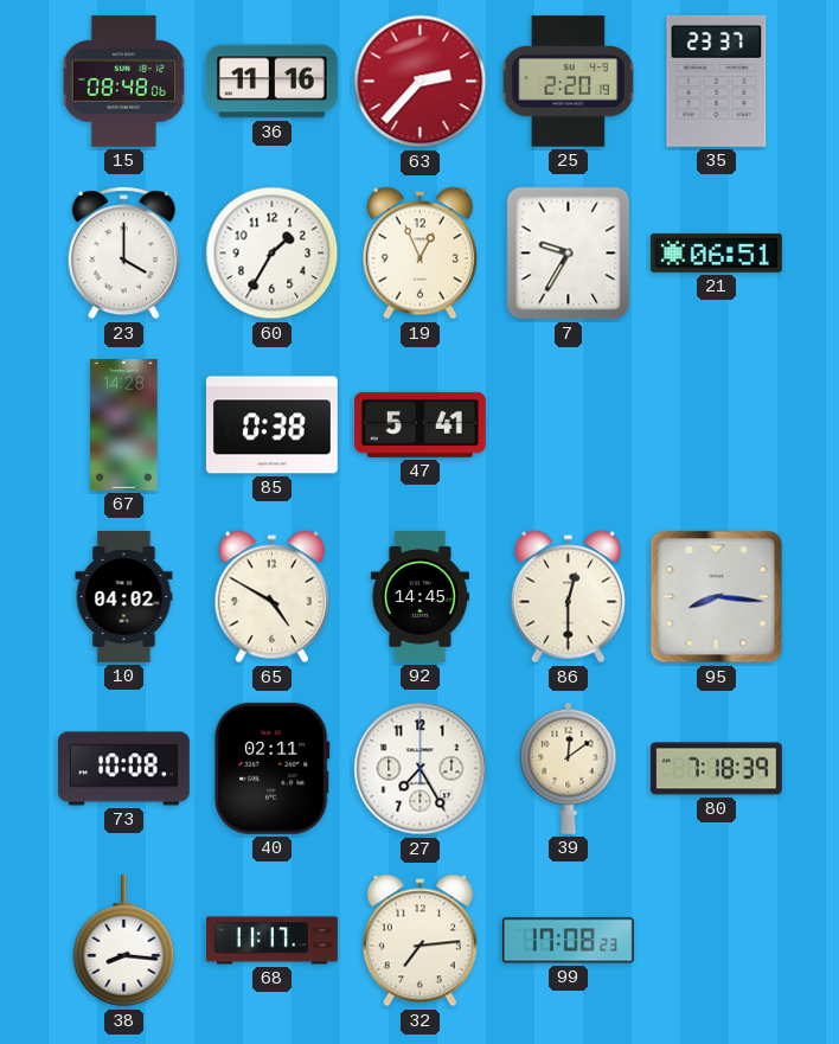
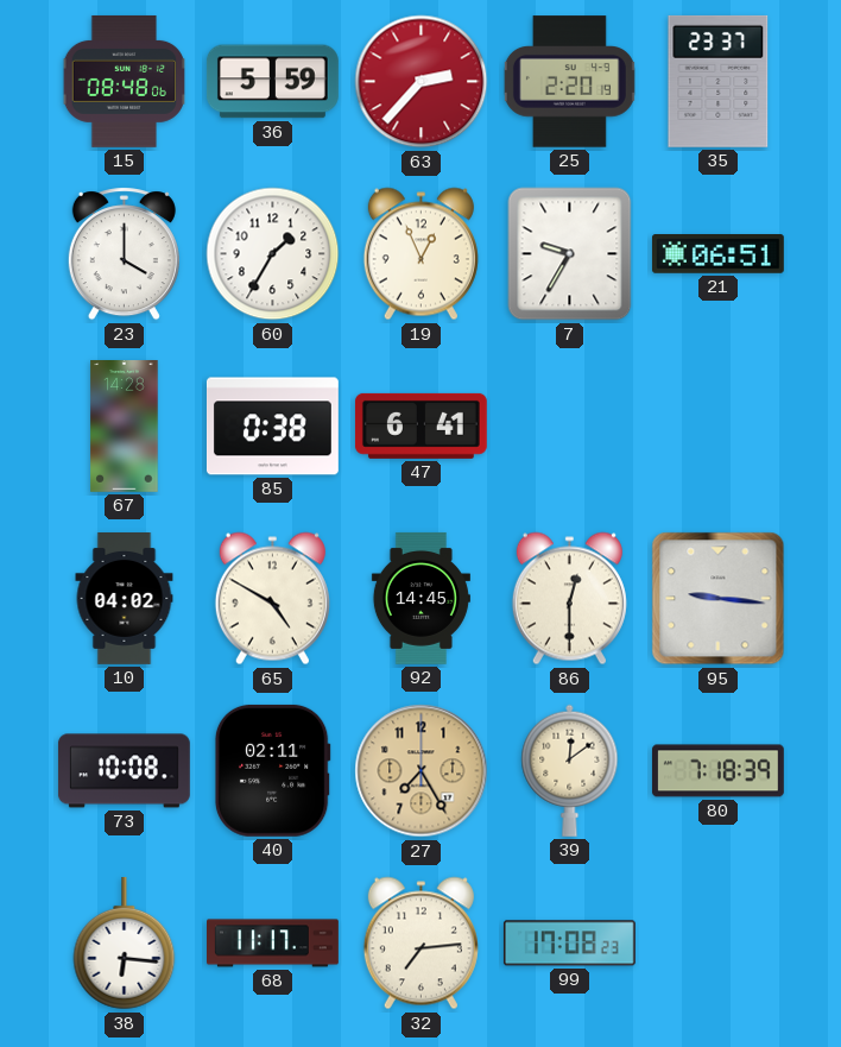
36: 11:16 -> 5:59
47: 5:41 -> 6:41
95: 8:16 -> 9:16
27 dial: white -> champagne
38: 8:16 -> 6:16
